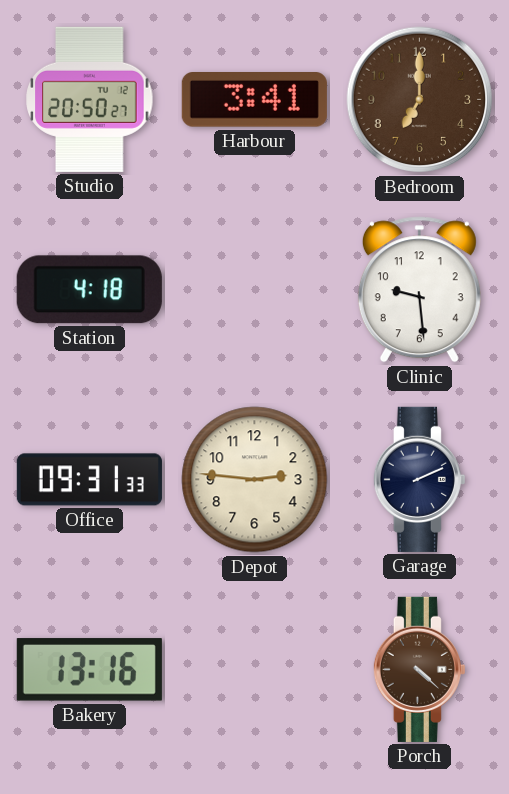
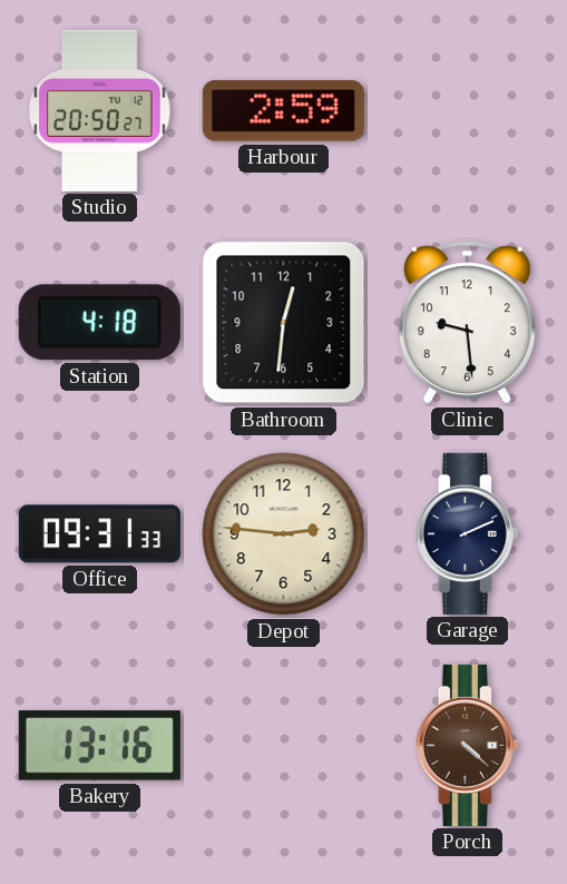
Harbour: 3:41 -> 2:59
Bedroom: 7:00 -> none
Bathroom: none -> 12:31
